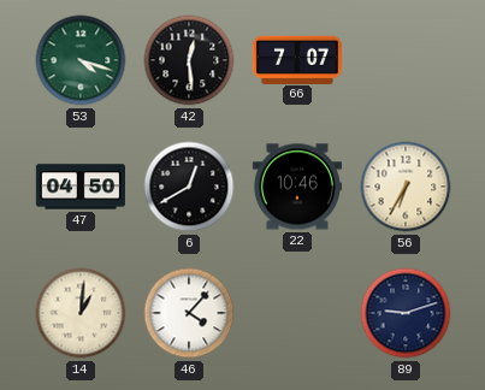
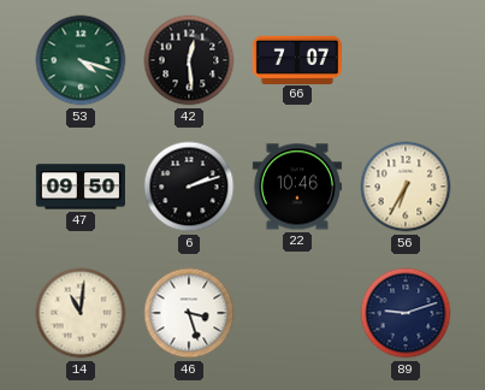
47: 04:50 -> 09:50
6: 12:40 -> 2:12
14: 1:01 -> 11:01
46: 4:07 -> 3:27
